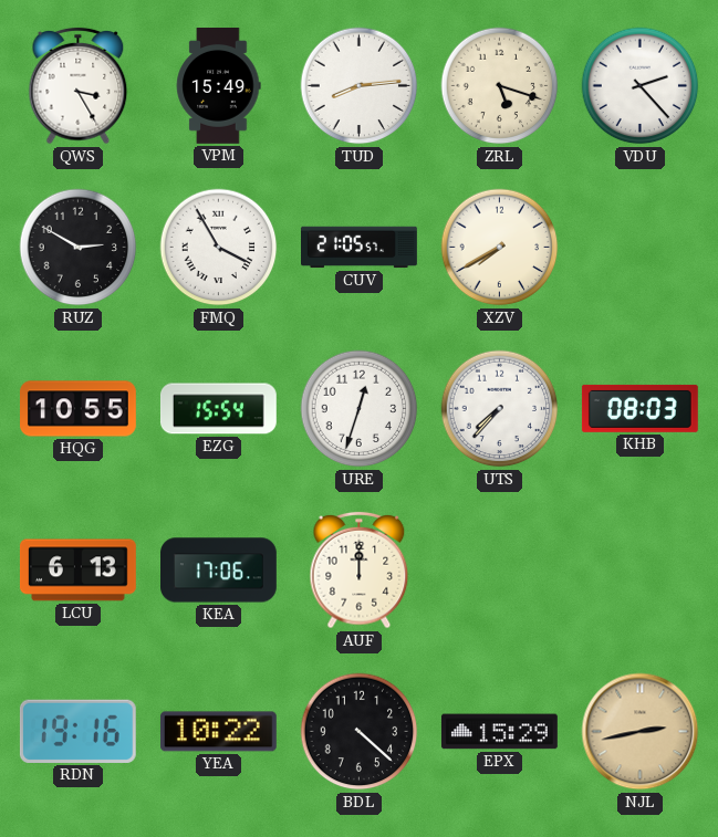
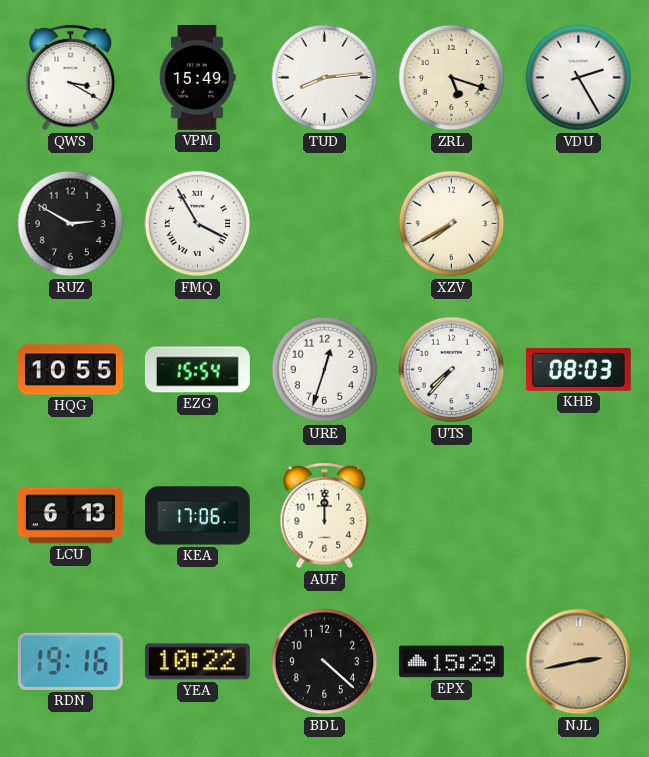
QWS: 3:25 -> 3:20
VDU: 2:23 -> 2:25
CUV: 21:05 -> none
